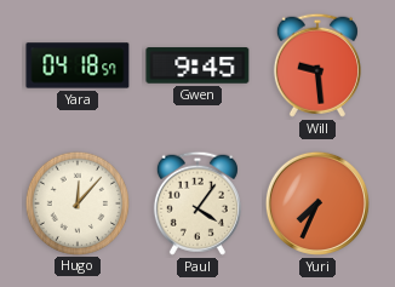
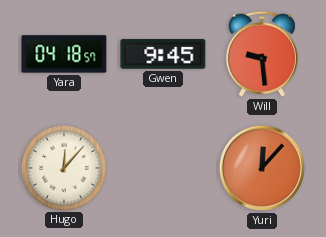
Paul: 4:06 -> none
Yuri: 7:34 -> 12:07
